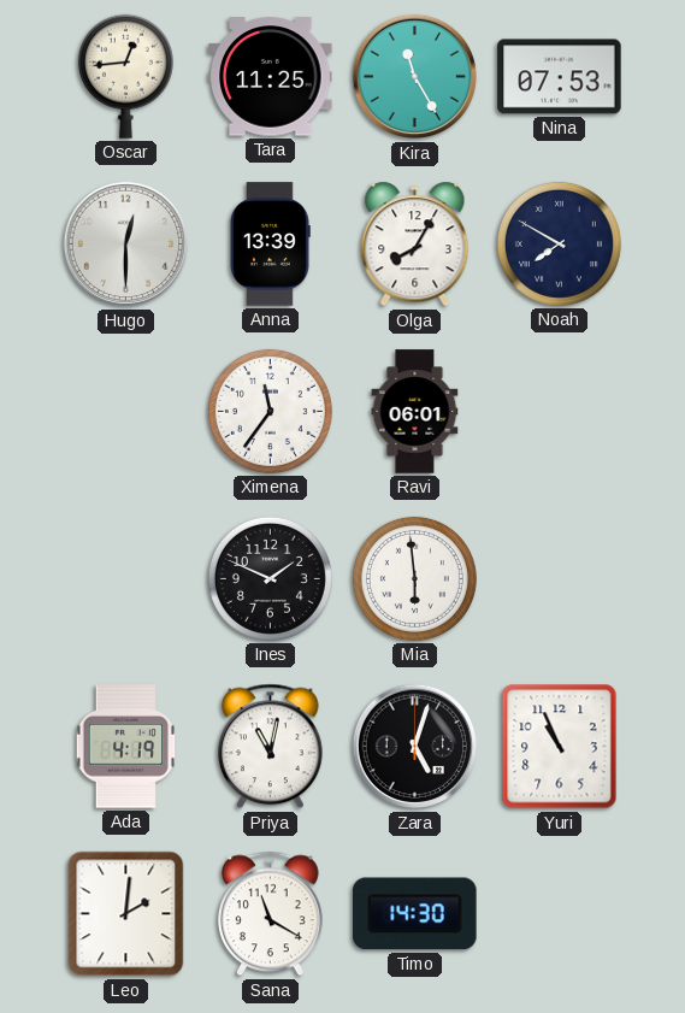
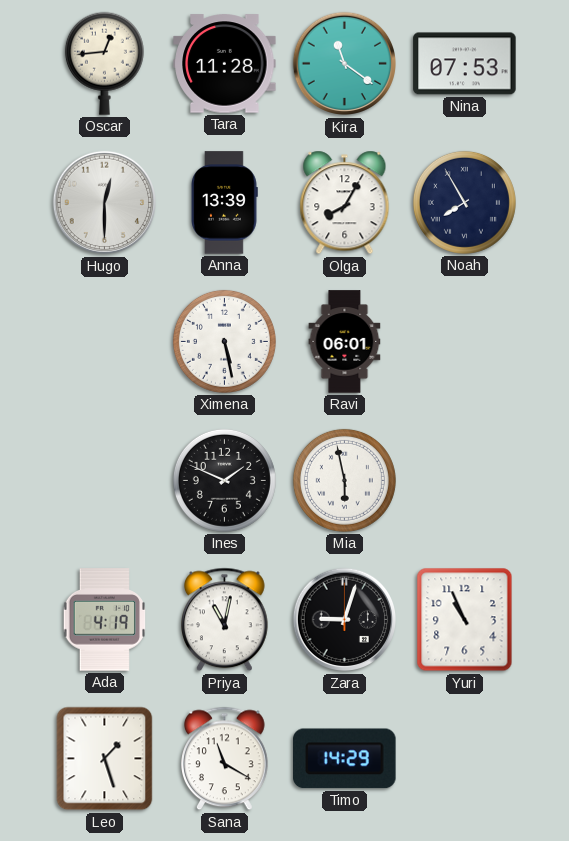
Tara: 11:25 -> 11:28
Kira: 11:25 -> 11:21
Noah: 7:50 -> 7:55
Ximena: 11:36 -> 5:28
Mia: 5:59 -> 5:58
Zara: 5:03 -> 9:03
Leo: 2:01 -> 1:27
Timo: 14:30 -> 14:29
